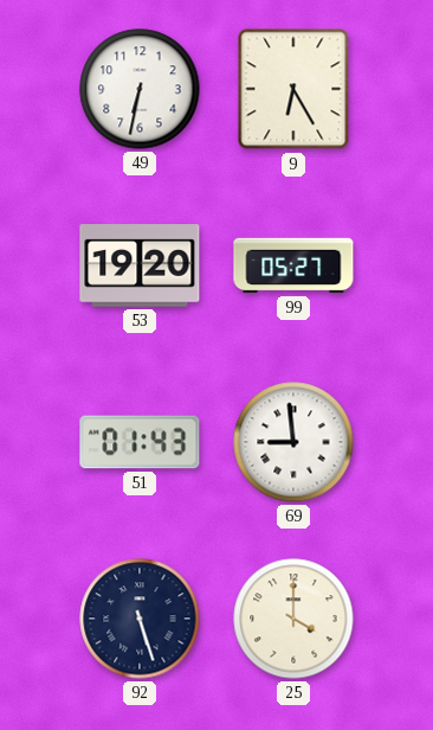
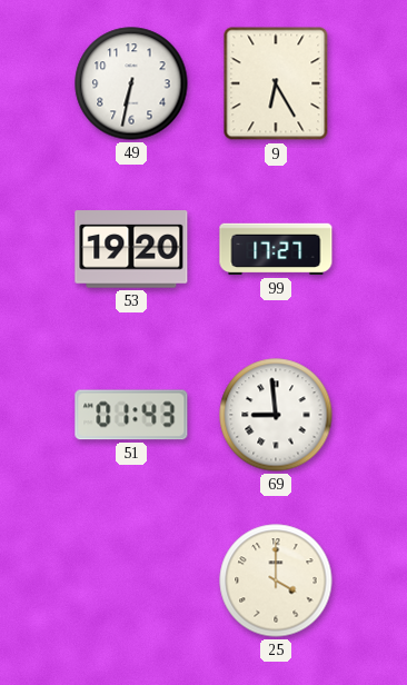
99: 05:27 -> 17:27
92: 5:27 -> none
